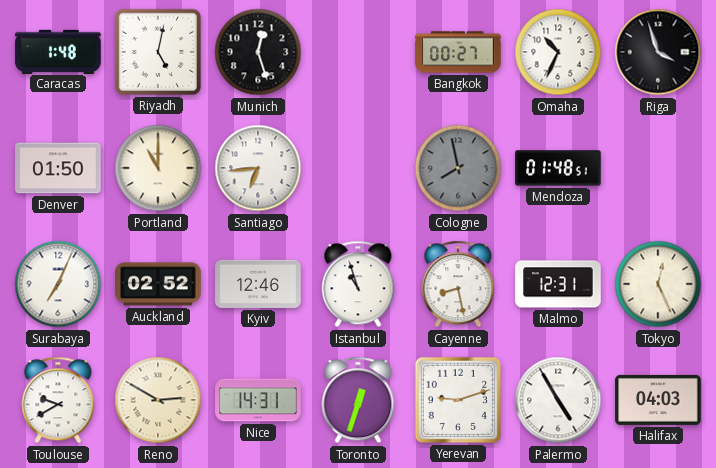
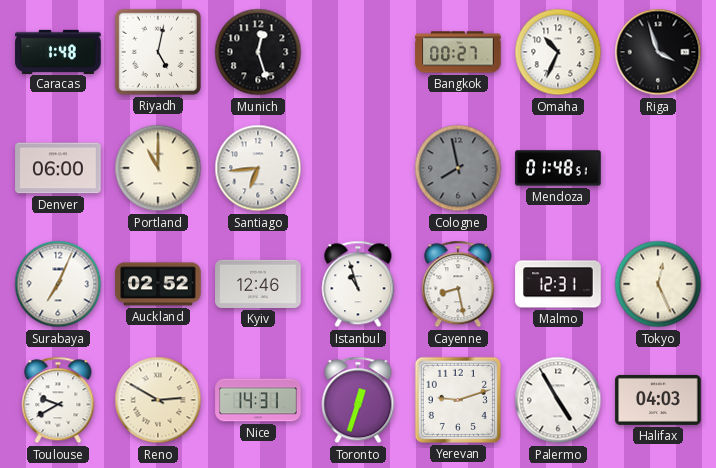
Denver: 01:50 -> 06:00
